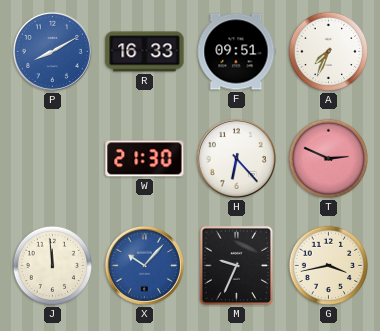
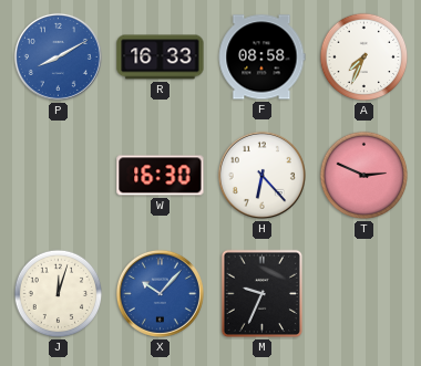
F: 09:51 -> 08:58
W: 21:30 -> 16:30
J: 11:59 -> 12:03
G: 3:43 -> none
